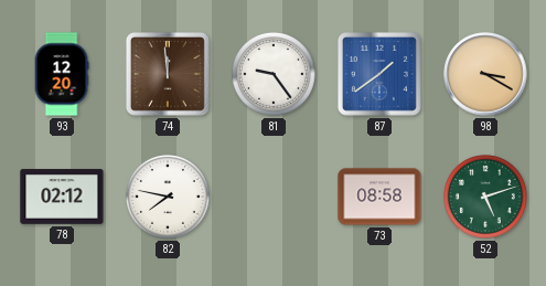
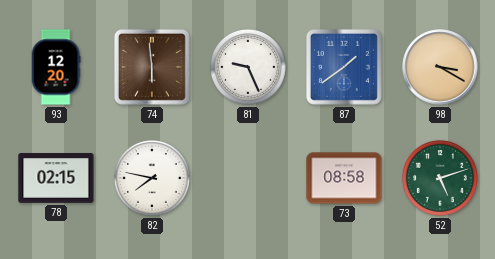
74: 11:59 -> 5:59
81: 9:24 -> 9:26
78: 02:12 -> 02:15
